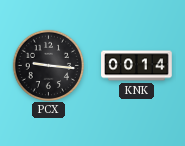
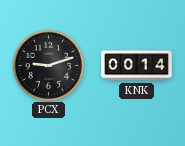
PCX: 9:16 -> 9:12
